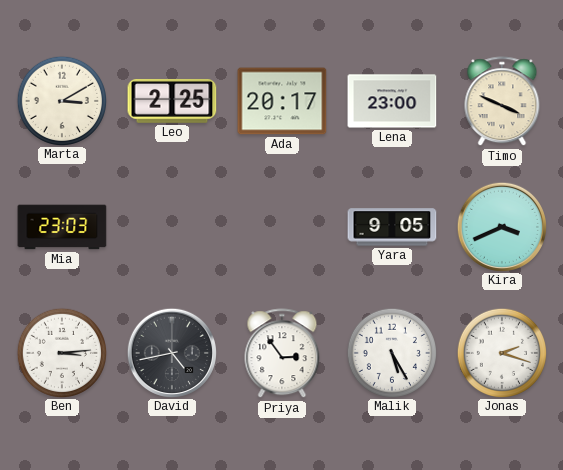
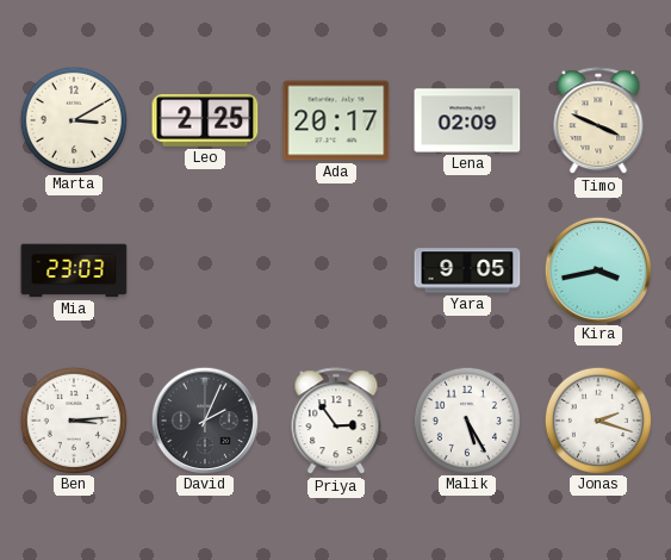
Lena: 23:00 -> 02:09
Kira: 3:41 -> 3:43
David: 4:43 -> 2:04
